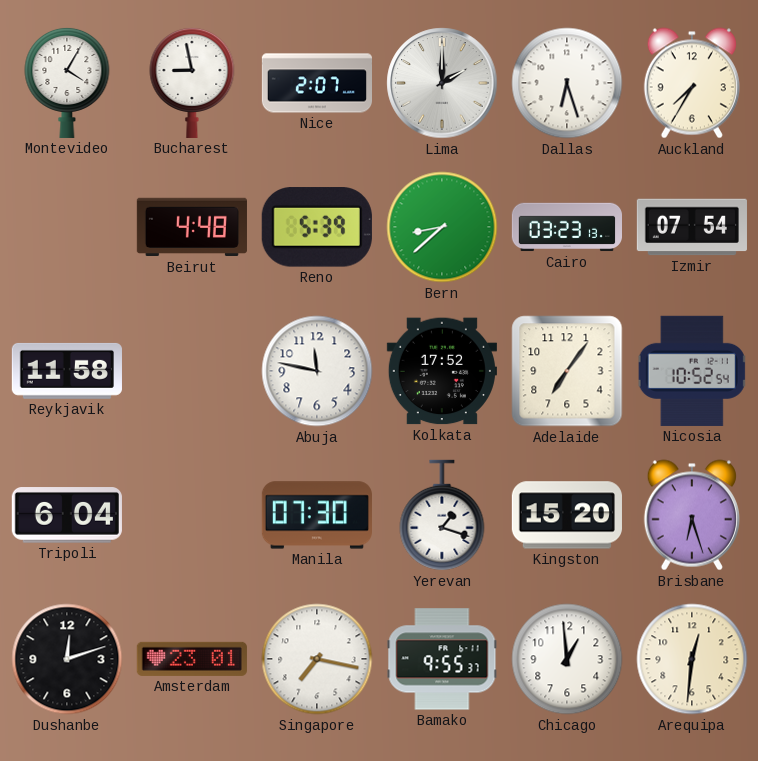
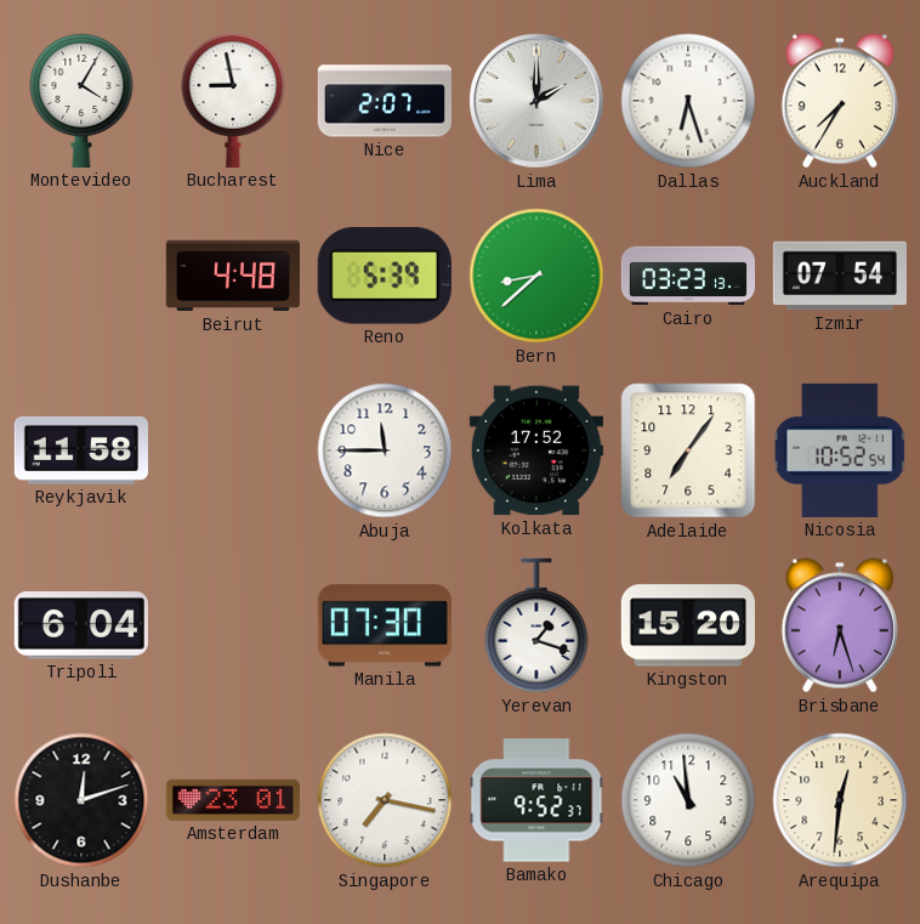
Abuja: 11:47 -> 11:45
Bamako: 9:55 -> 9:52
Chicago: 12:59 -> 10:59
